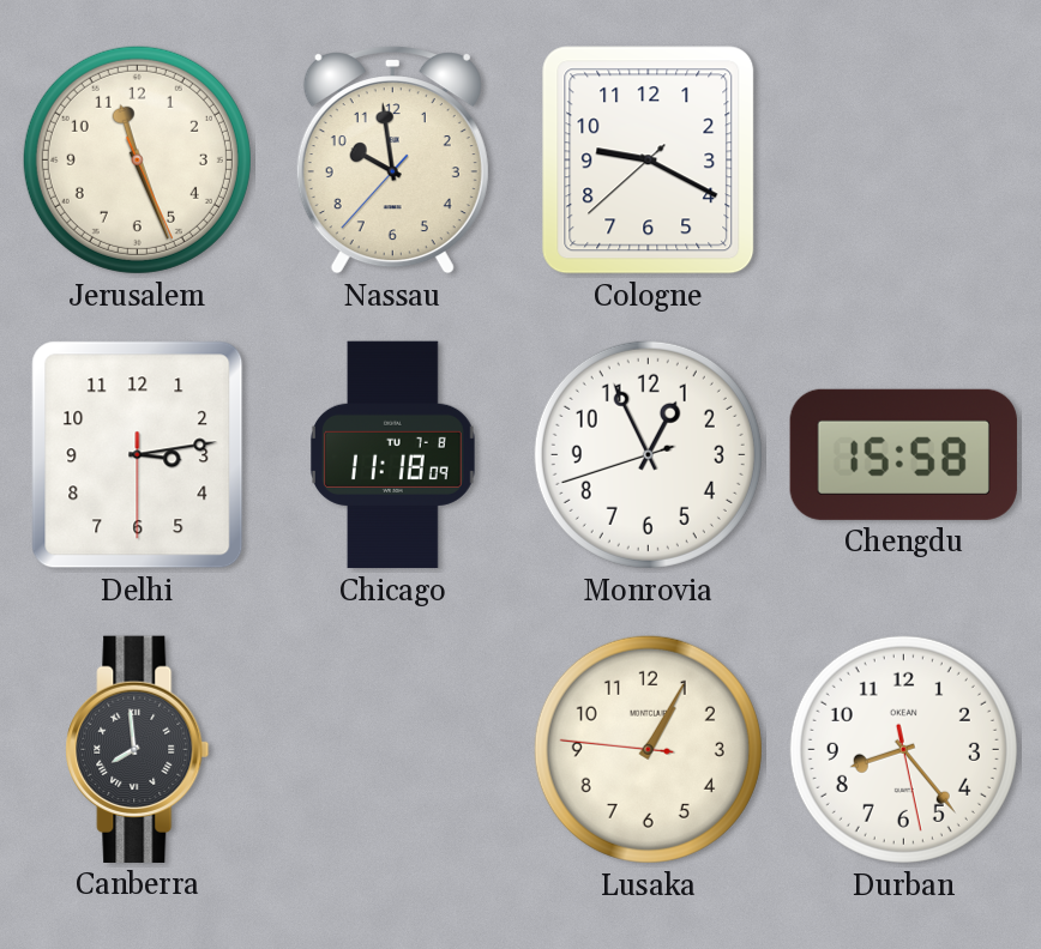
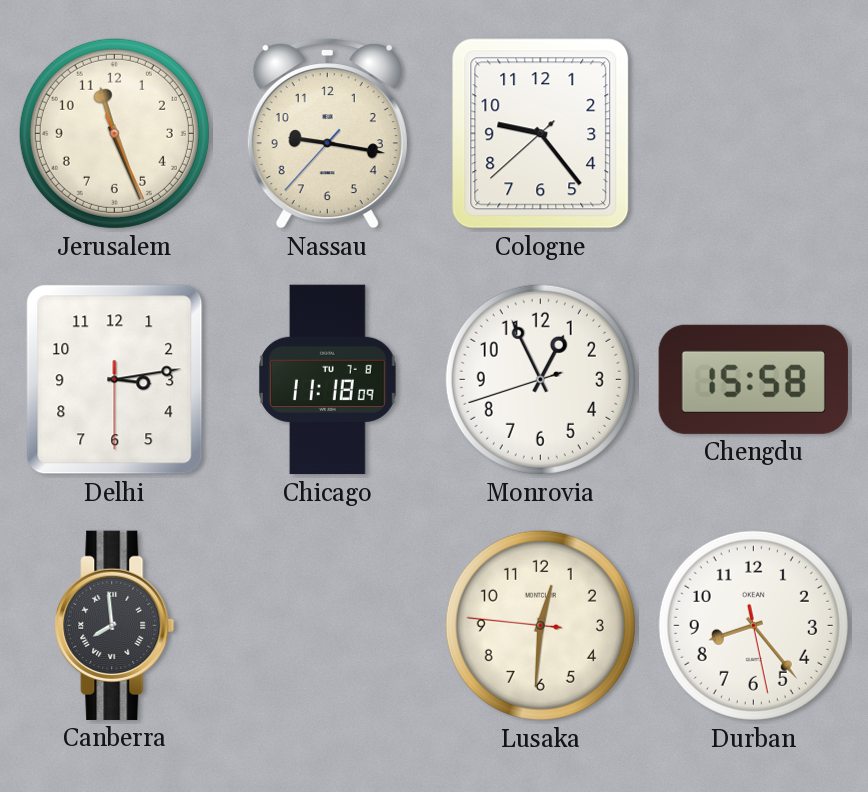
Nassau: 9:58 -> 9:16
Cologne: 9:19 -> 9:23
Lusaka: 1:04 -> 12:30
